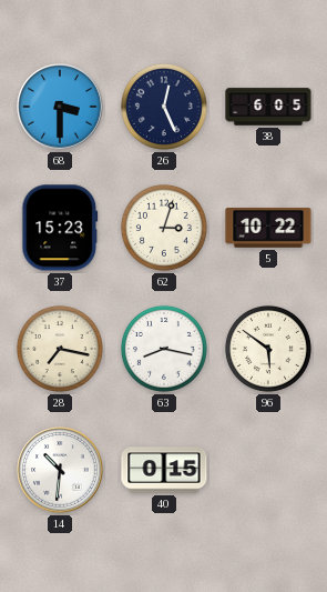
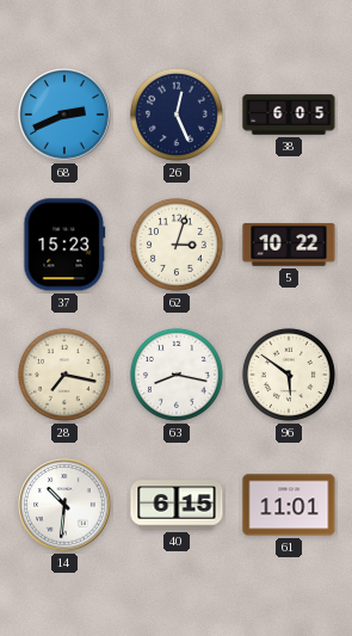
68: 3:30 -> 2:41
40: 0:15 -> 6:15
61: none -> 11:01
